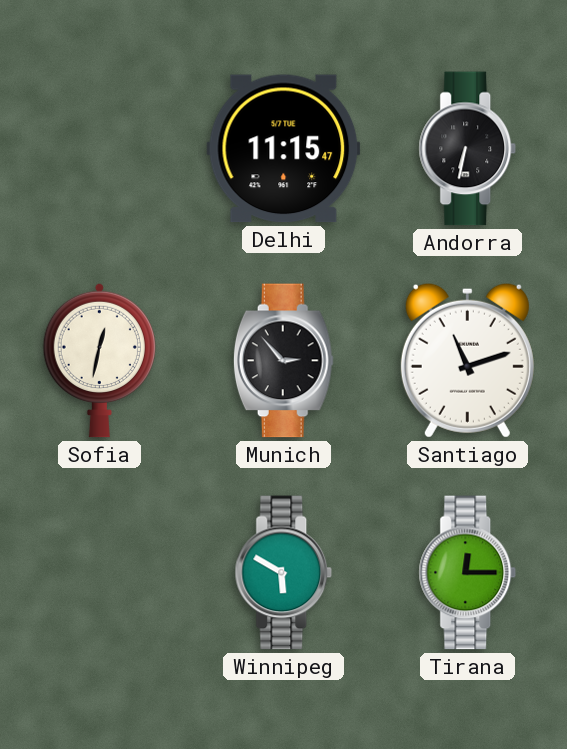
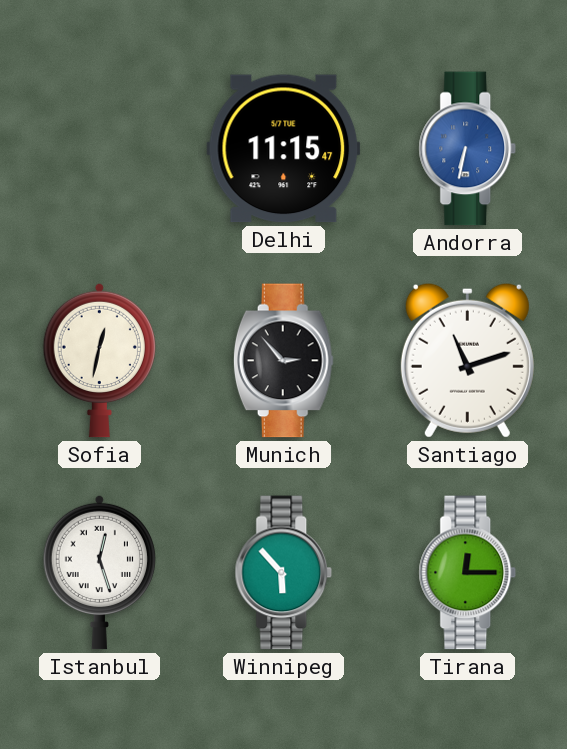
Andorra dial: black -> blue
Istanbul: none -> 12:27
Winnipeg: 5:50 -> 5:53
